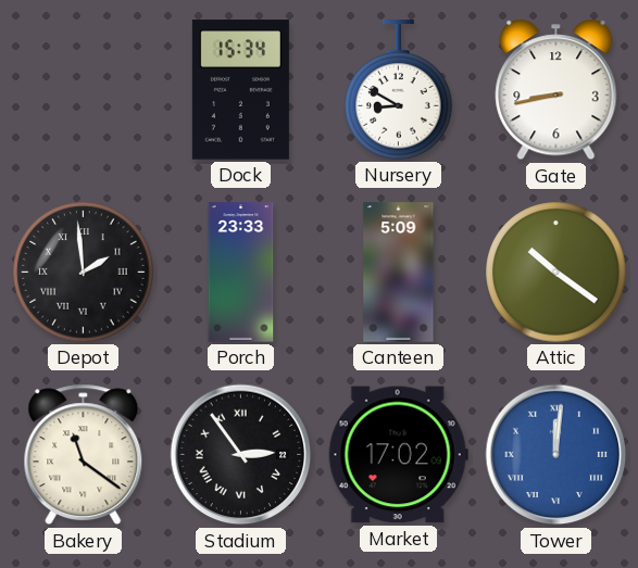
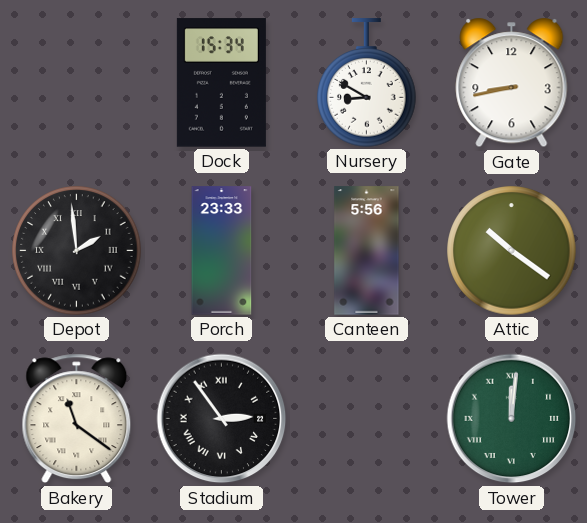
Canteen: 5:09 -> 5:56
Market: 17:02 -> none
Tower dial: blue -> green
